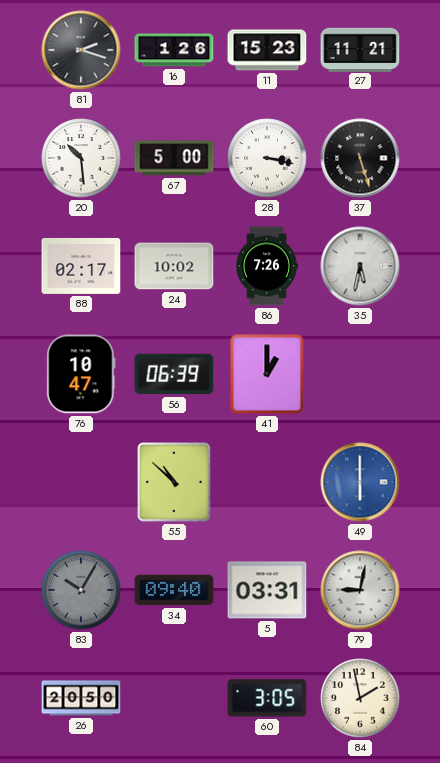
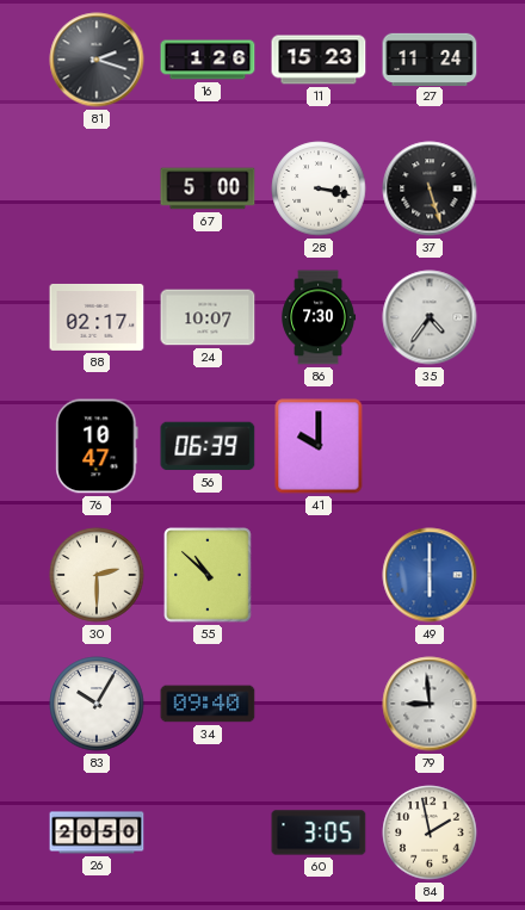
27: 11:21 -> 11:24
20: 10:29 -> none
24: 10:02 -> 10:07
86: 7:26 -> 7:30
35: 5:32 -> 4:36
41: 1:00 -> 10:00
30: none -> 2:30
83 dial: grey -> white
5: 03:31 -> none
79: 9:02 -> 8:59
